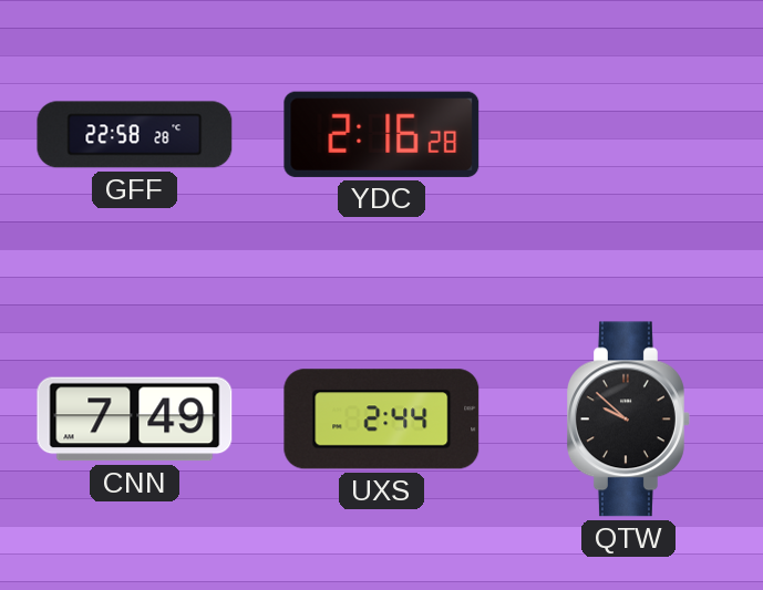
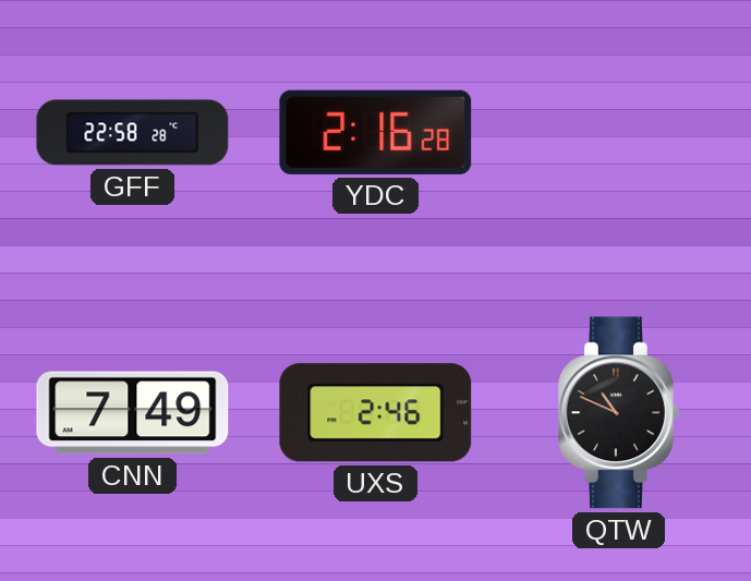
UXS: 2:44 -> 2:46
QTW: 9:52 -> 10:49
